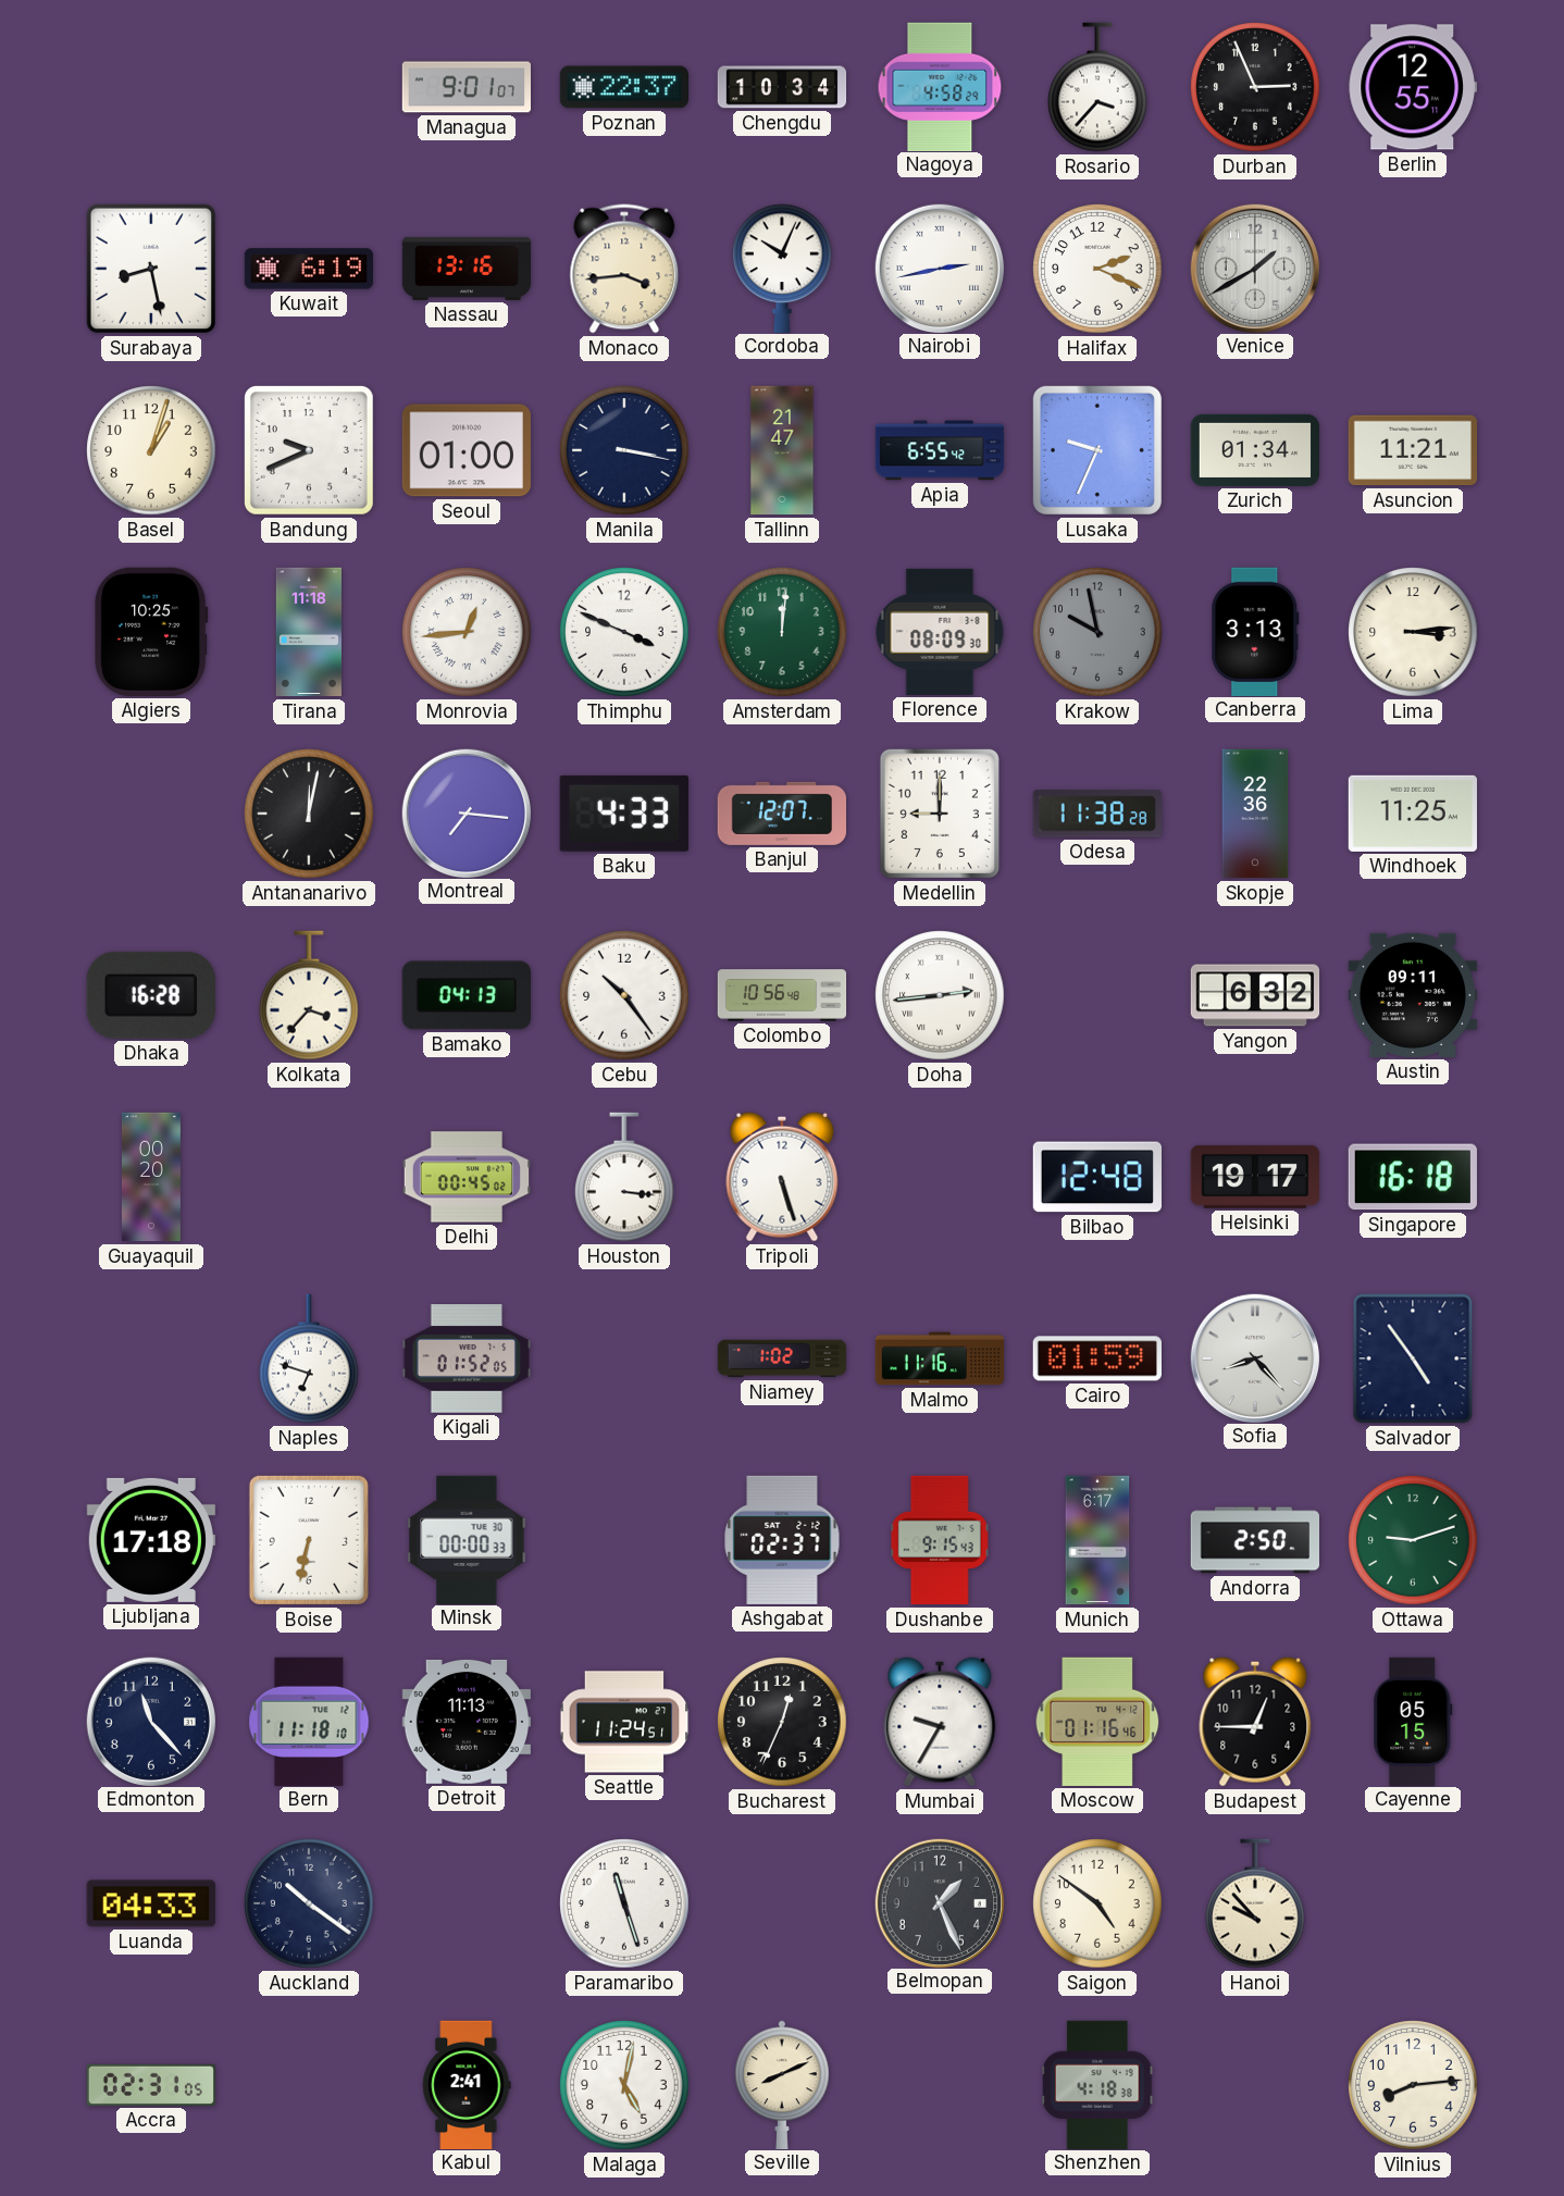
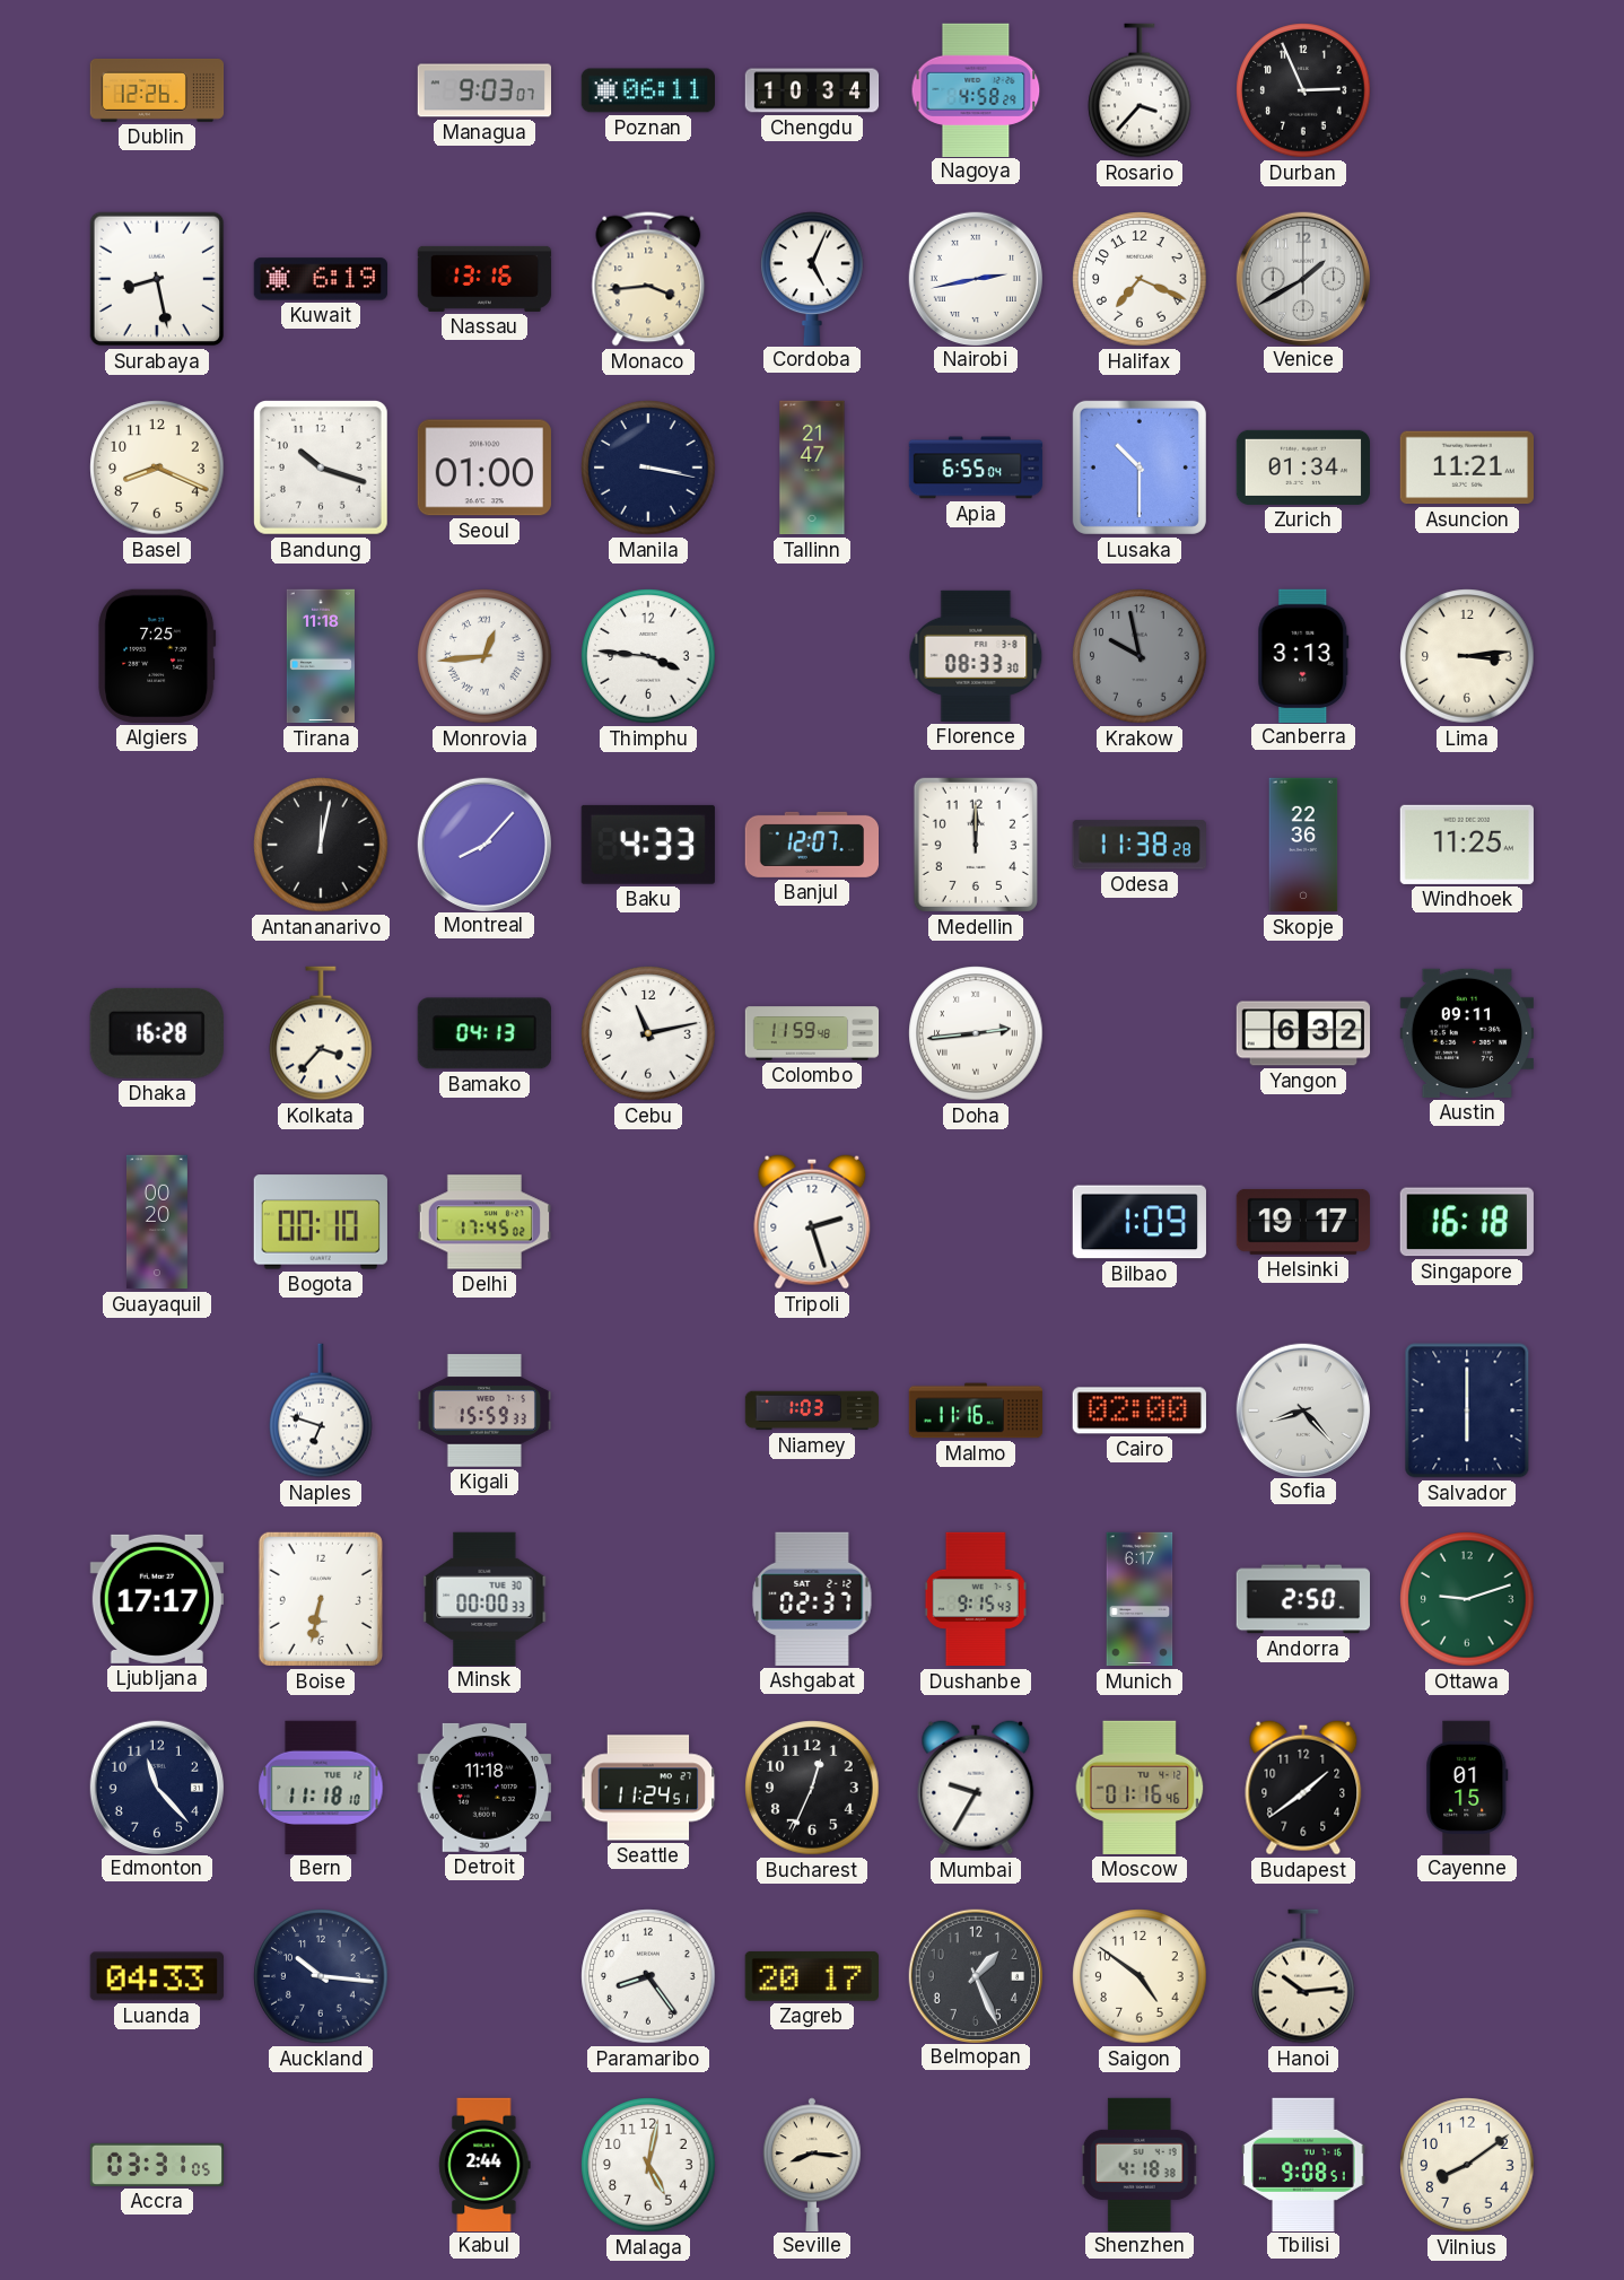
Dublin: none -> 12:26
Managua: 9:01 -> 9:03
Poznan: 22:37 -> 06:11
Berlin: 12:55 -> none
Cordoba: 10:04 -> 5:04
Halifax: 2:19 -> 7:19
Basel: 1:03 -> 8:19
Bandung: 9:41 -> 10:18
Apia: 6:55:42 -> 6:55:04
Lusaka: 9:34 -> 10:30
Algiers: 10:25 -> 7:25
Thimphu: 3:49 -> 3:46
Amsterdam: 12:01 -> none
Florence: 08:09 -> 08:33
Montreal: 7:16 -> 8:07
Medellin: 9:00 -> 12:00
Cebu: 10:24 -> 11:13
Colombo: 10:56 -> 11:59
Bogota: none -> 00:10
Delhi: 00:45 -> 17:45
Houston: 3:16 -> none
Tripoli: 5:27 -> 2:27
Bilbao: 12:48 -> 1:09
Kigali: 01:52 -> 15:59
Niamey: 1:02 -> 1:03
Cairo: 01:59 -> 02:00
Salvador: 4:54 -> 6:00
Ljubljana: 17:18 -> 17:17
Detroit: 11:13 -> 11:18
Budapest: 12:45 -> 1:39
Cayenne: 05:15 -> 01:15
Auckland: 10:21 -> 10:16
Paramaribo: 11:27 -> 8:24
Zagreb: none -> 20:17
Hanoi: 9:53 -> 10:14
Accra: 02:31 -> 03:31
Kabul: 2:41 -> 2:44
Seville: 8:11 -> 8:16
Tbilisi: none -> 9:08
Vilnius: 8:14 -> 8:09
